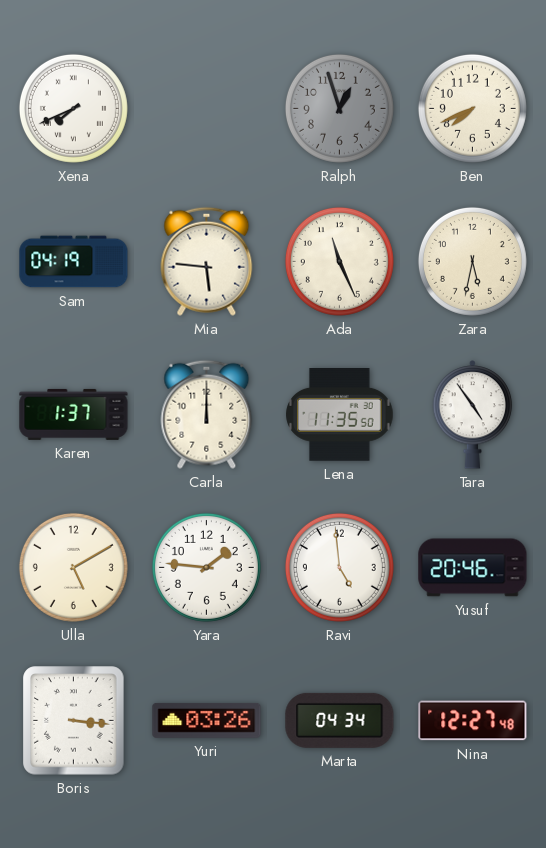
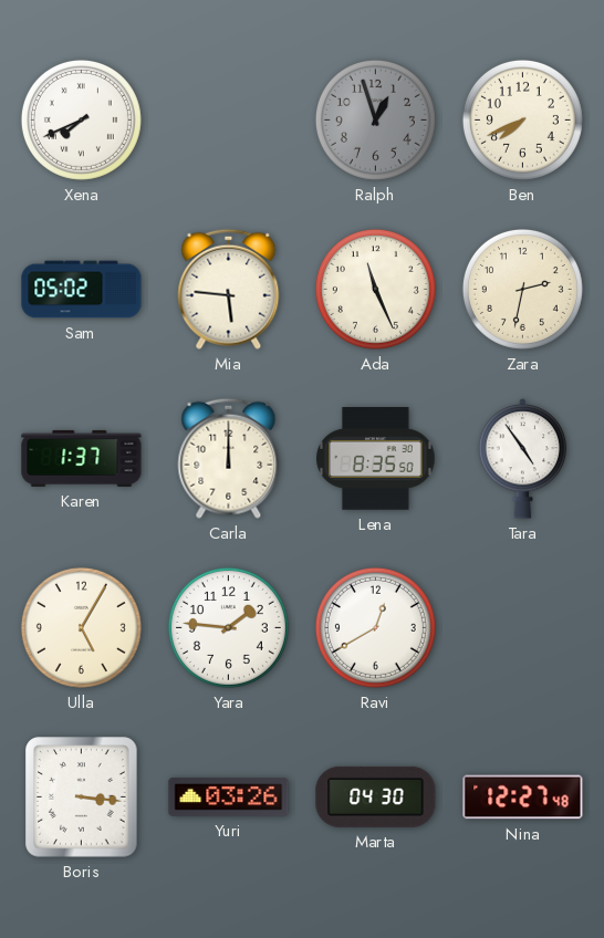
Sam: 04:19 -> 05:02
Zara: 5:32 -> 2:32
Lena: 11:35 -> 8:35
Ulla: 5:10 -> 5:05
Ravi: 4:59 -> 12:40
Yusuf: 20:46 -> none
Marta: 04:34 -> 04:30
